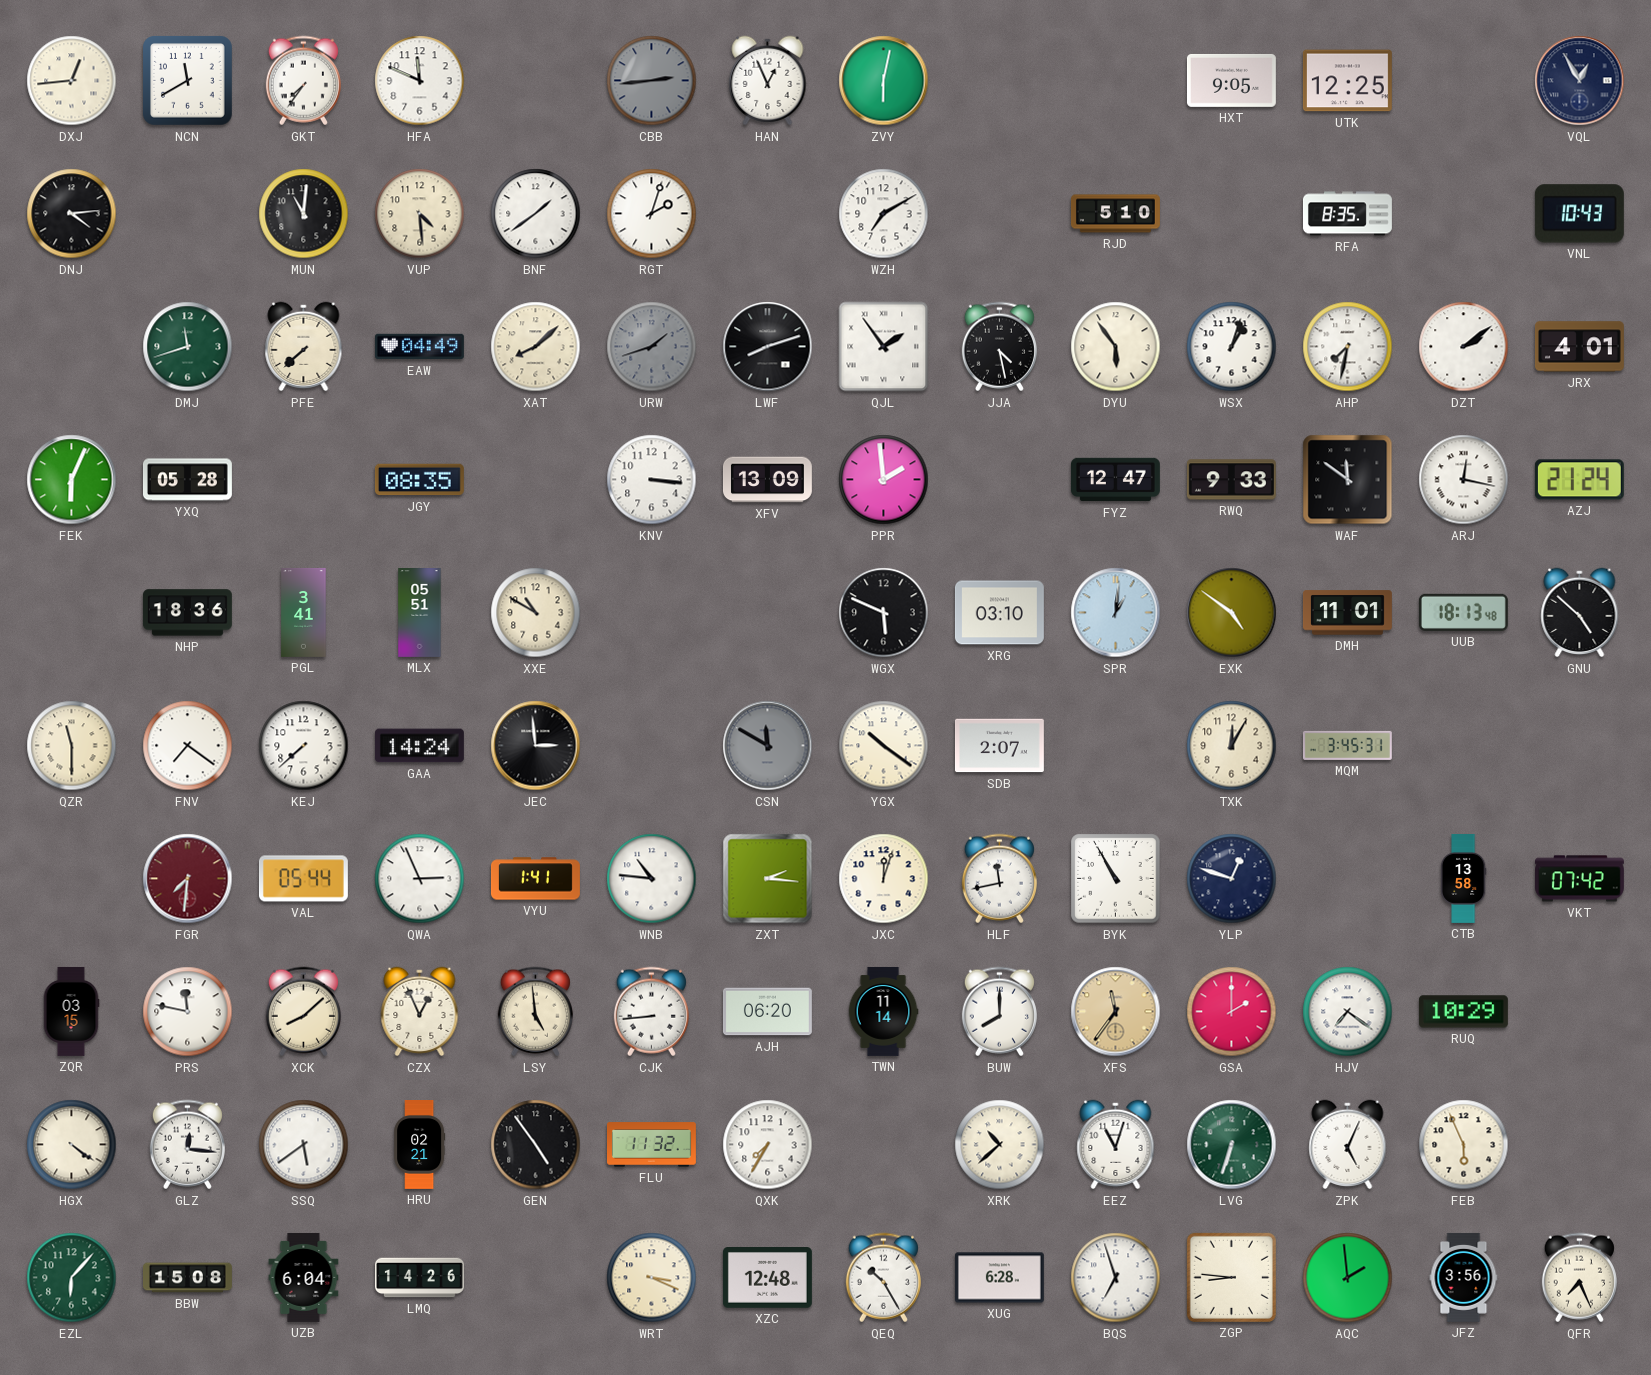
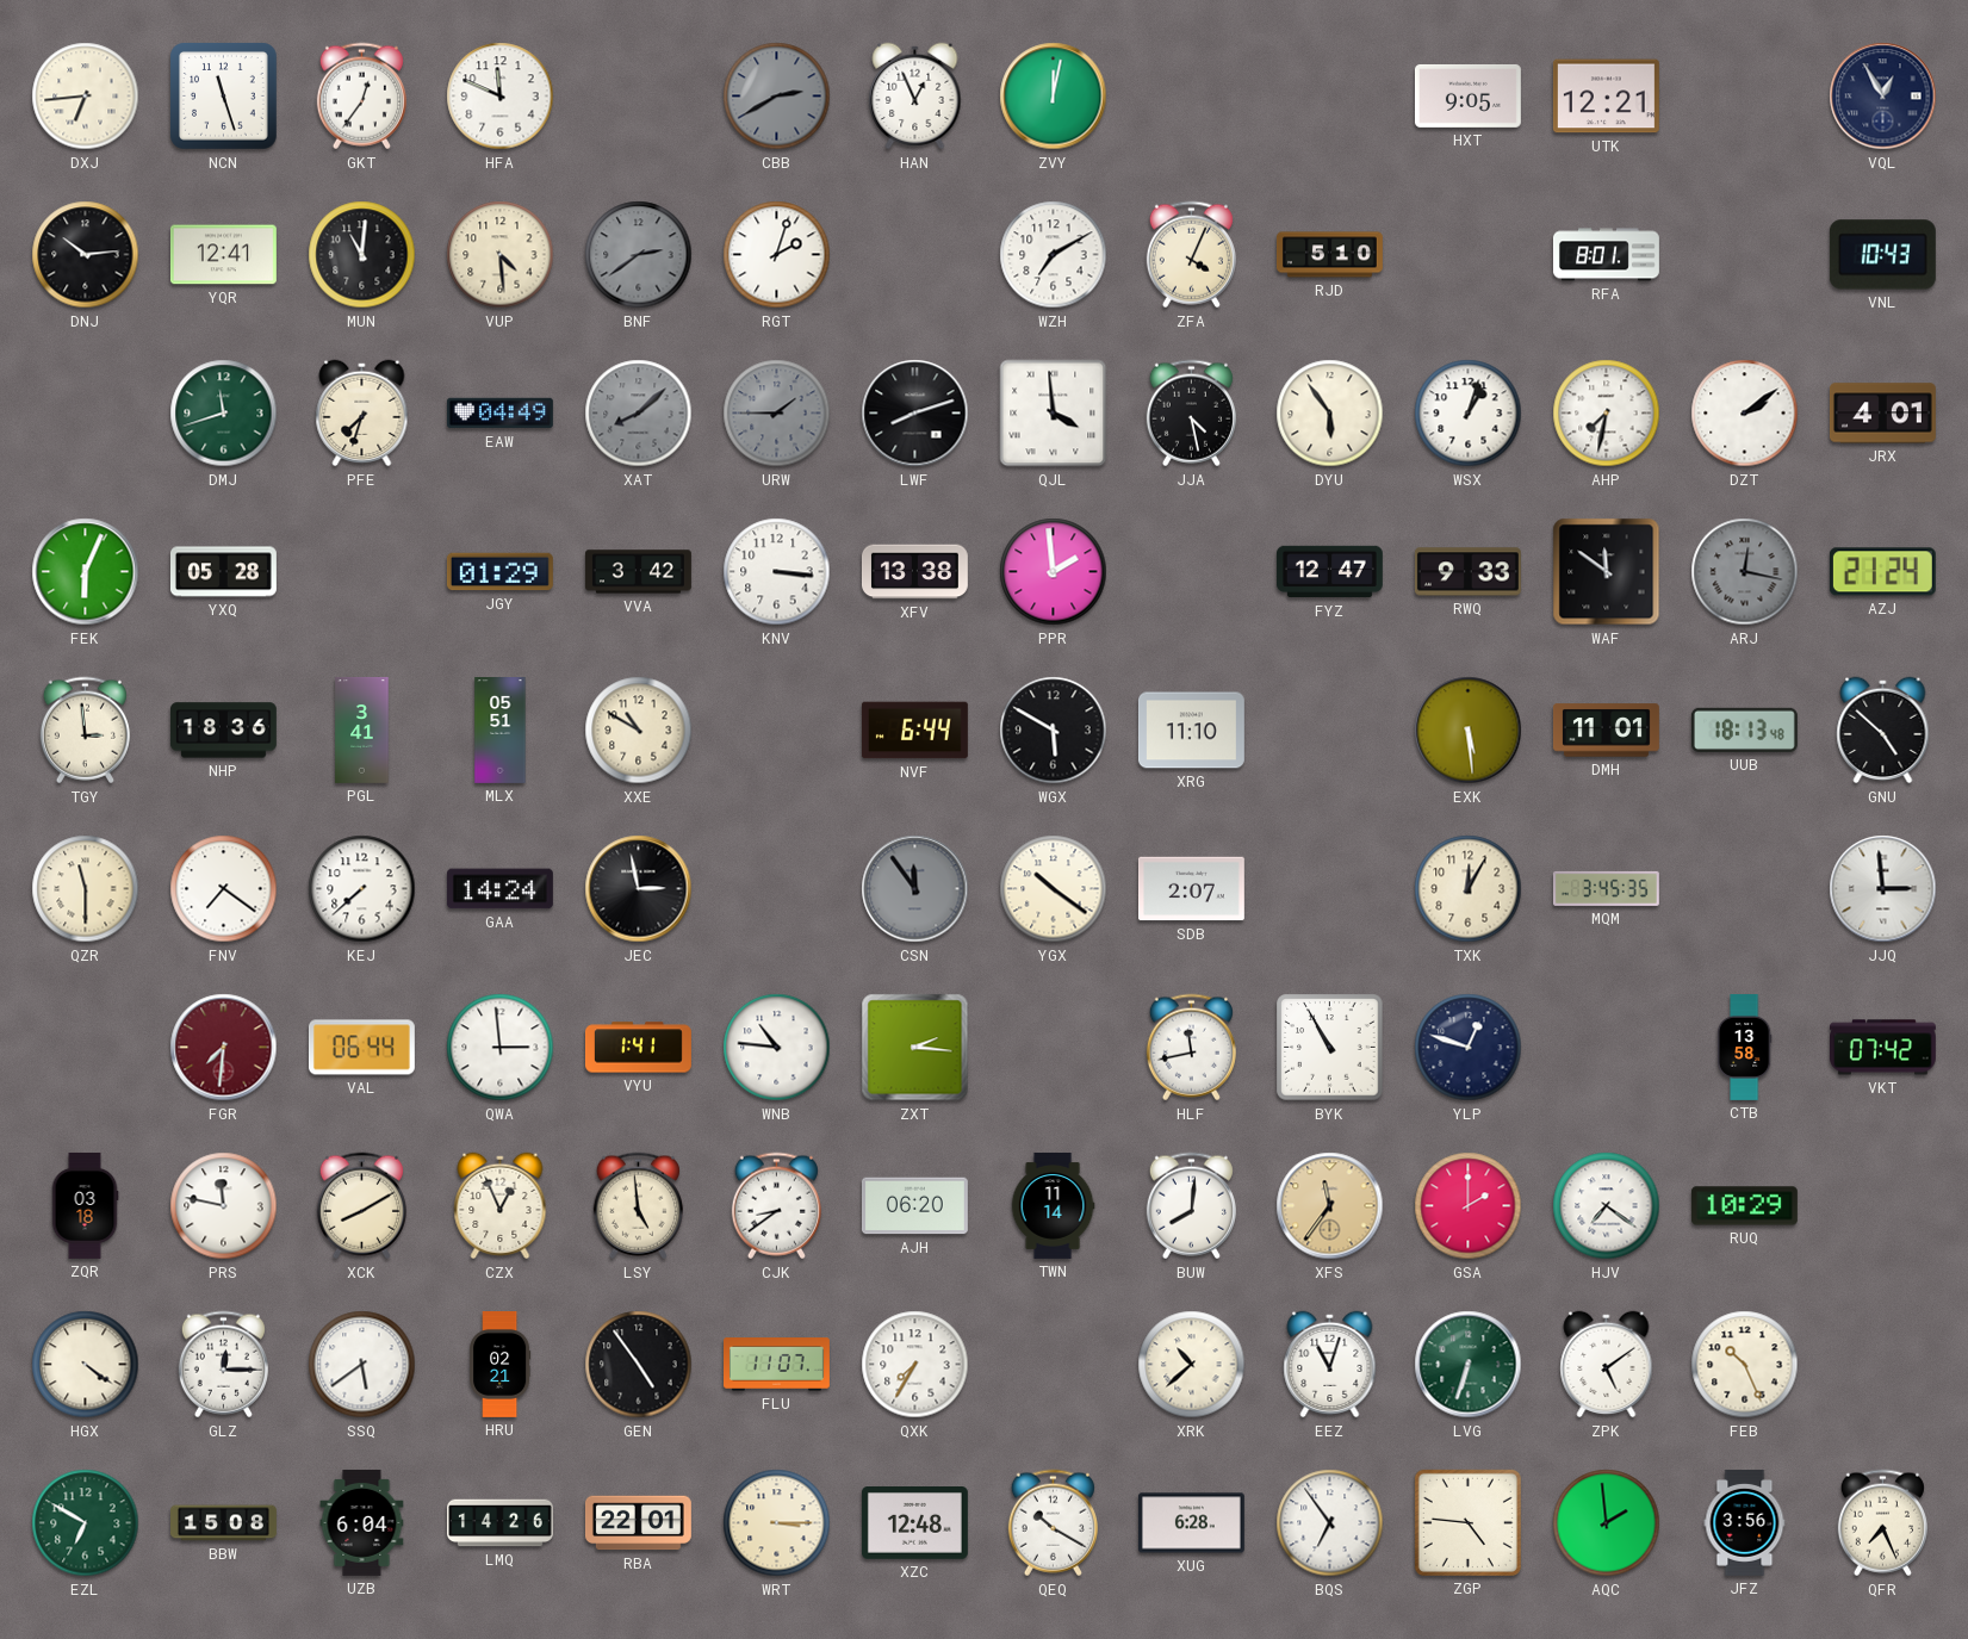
DXJ: 12:44 -> 6:44
NCN: 11:40 -> 11:27
GKT: 7:36 -> 12:36
CBB: 2:44 -> 2:40
ZVY: 6:02 -> 12:02
UTK: 12:25 -> 12:21
DNJ: 4:14 -> 10:14
YQR: none -> 12:41
BNF: 1:39 -> 2:39
BNF dial: white -> grey
ZFA: none -> 4:04
RFA: 8:35 -> 8:01
PFE: 7:38 -> 7:33
XAT dial: cream -> grey
URW: 1:42 -> 1:45
QJL: 1:54 -> 3:59
JGY: 08:35 -> 01:29
VVA: none -> 3:42
XFV: 13:09 -> 13:38
ARJ dial: white -> grey
TGY: none -> 2:59
NVF: none -> 6:44
WGX: 5:49 -> 5:50
XRG: 03:10 -> 11:10
SPR: 1:01 -> none
EXK: 4:51 -> 5:29
JEC: 2:59 -> 2:58
CSN: 11:50 -> 11:54
MQM: 3:45:31 -> 3:45:35
JJQ: none -> 2:59
VAL: 05:44 -> 06:44
QWA: 2:56 -> 2:59
JXC: 12:03 -> none
ZQR: 03:15 -> 03:18
XCK: 8:08 -> 8:10
CJK: 8:44 -> 8:39
BUW: 8:00 -> 8:01
GLZ: 12:16 -> 12:15
FLU: 11:32 -> 11:07
ZPK: 5:04 -> 5:09
FEB: 5:56 -> 10:26
EZL: 6:07 -> 6:50
RBA: none -> 22:01
WRT: 3:19 -> 3:15
QEQ: 10:25 -> 10:20
BQS: 6:57 -> 6:54
ZGP: 8:46 -> 4:46
